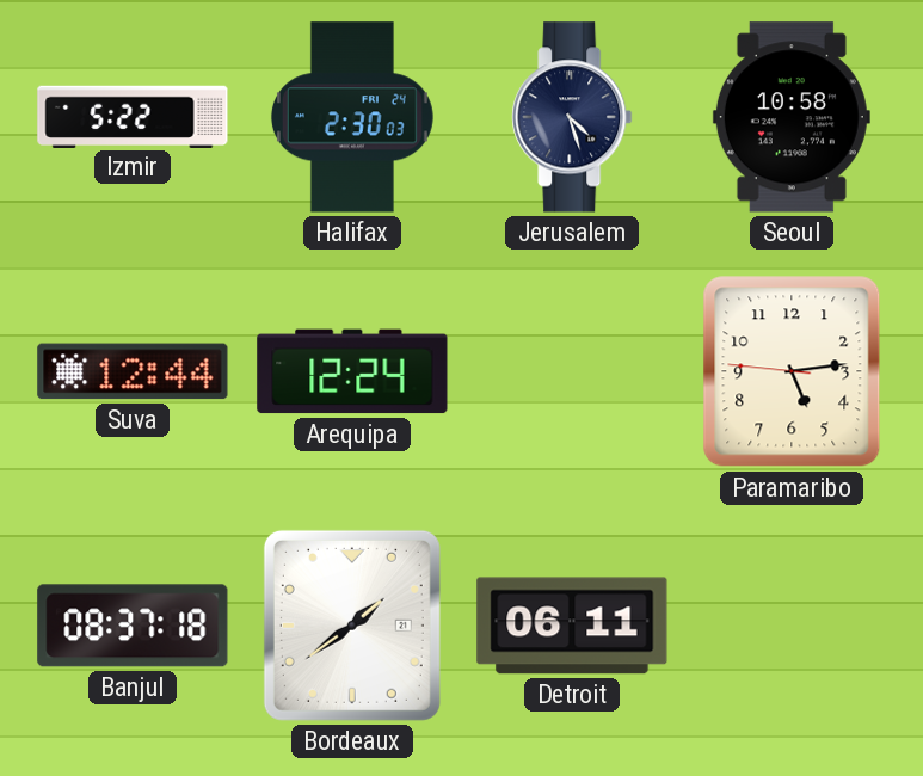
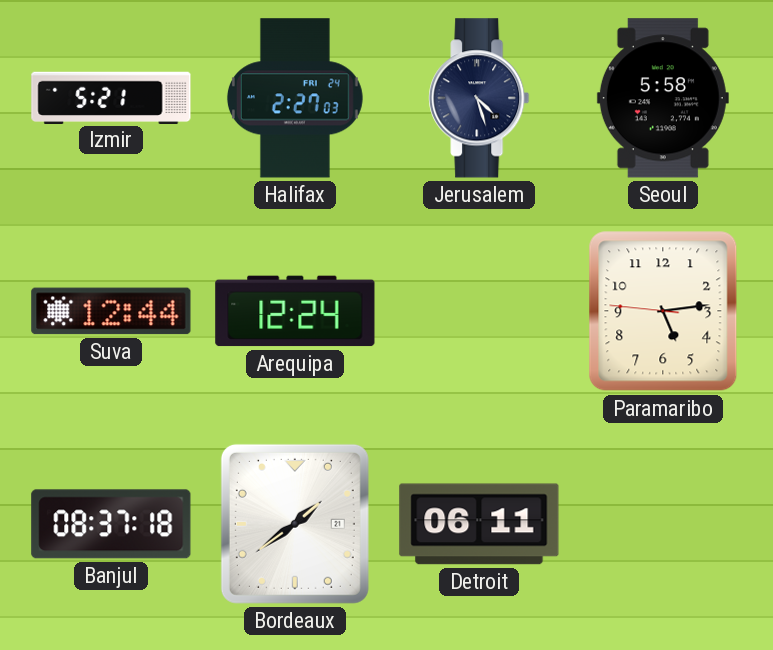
Izmir: 5:22 -> 5:21
Halifax: 2:30 -> 2:27
Seoul: 10:58 -> 5:58
